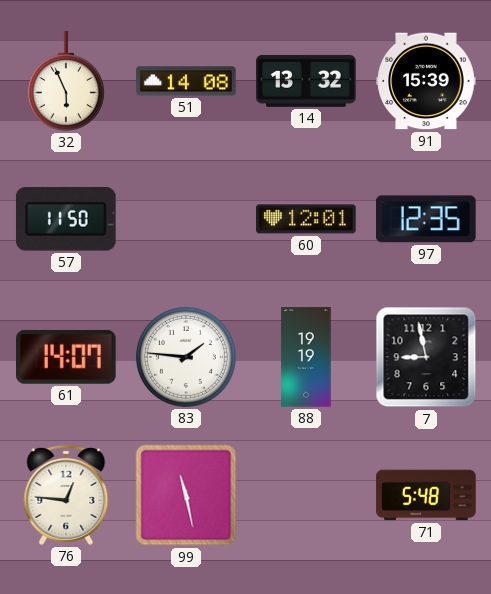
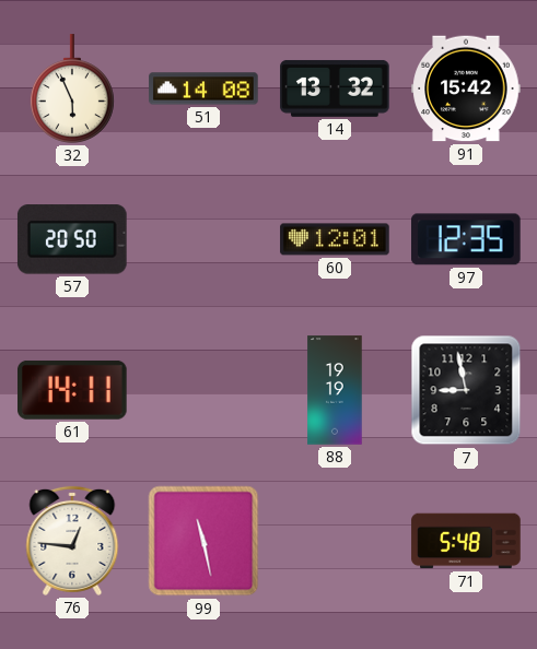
91: 15:39 -> 15:42
57: 11:50 -> 20:50
61: 14:07 -> 14:11
83: 1:46 -> none
